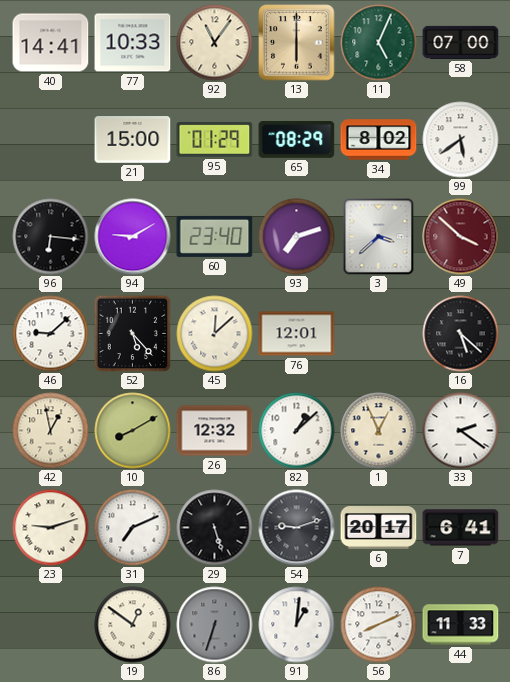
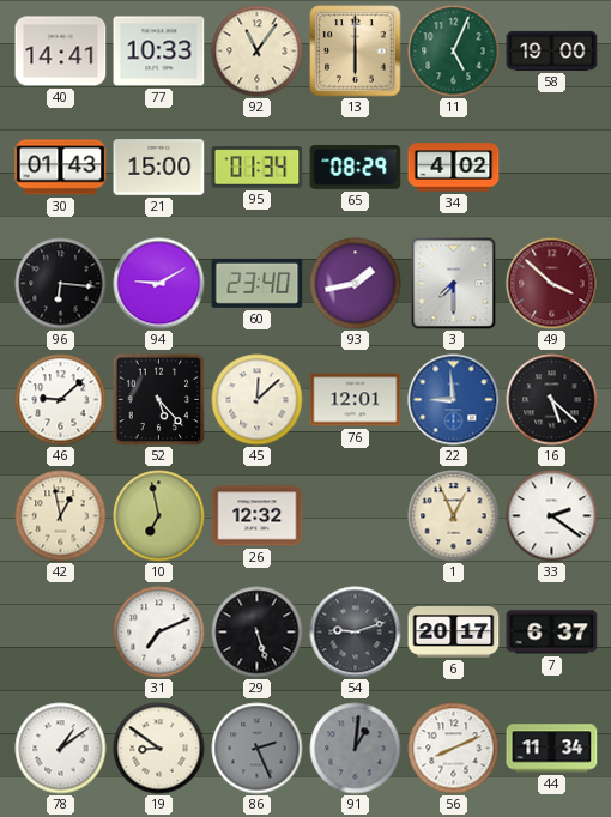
58: 07:00 -> 19:00
30: none -> 01:43
95: 01:29 -> 01:34
34: 8:02 -> 4:02
99: 5:39 -> none
93: 7:12 -> 1:43
3: 3:38 -> 7:30
22: none -> 8:59
10: 8:10 -> 6:58
82: 1:08 -> none
23: 9:12 -> none
7: 6:41 -> 6:37
78: none -> 1:09
19: 12:51 -> 8:51
86: 6:33 -> 2:26
91 dial: white -> grey
44: 11:33 -> 11:34
